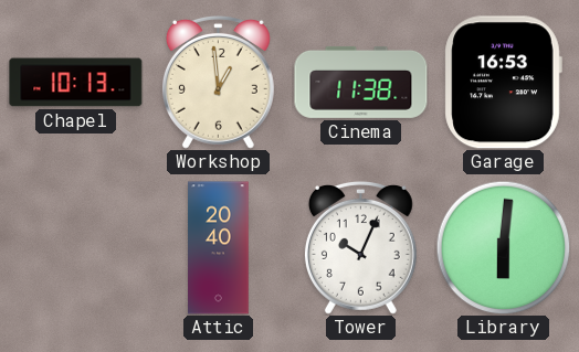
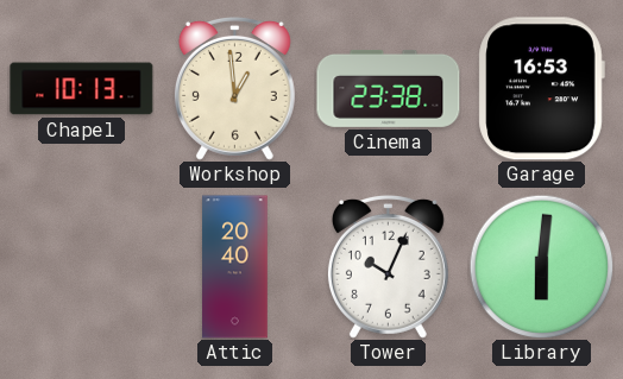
Cinema: 11:38 -> 23:38
